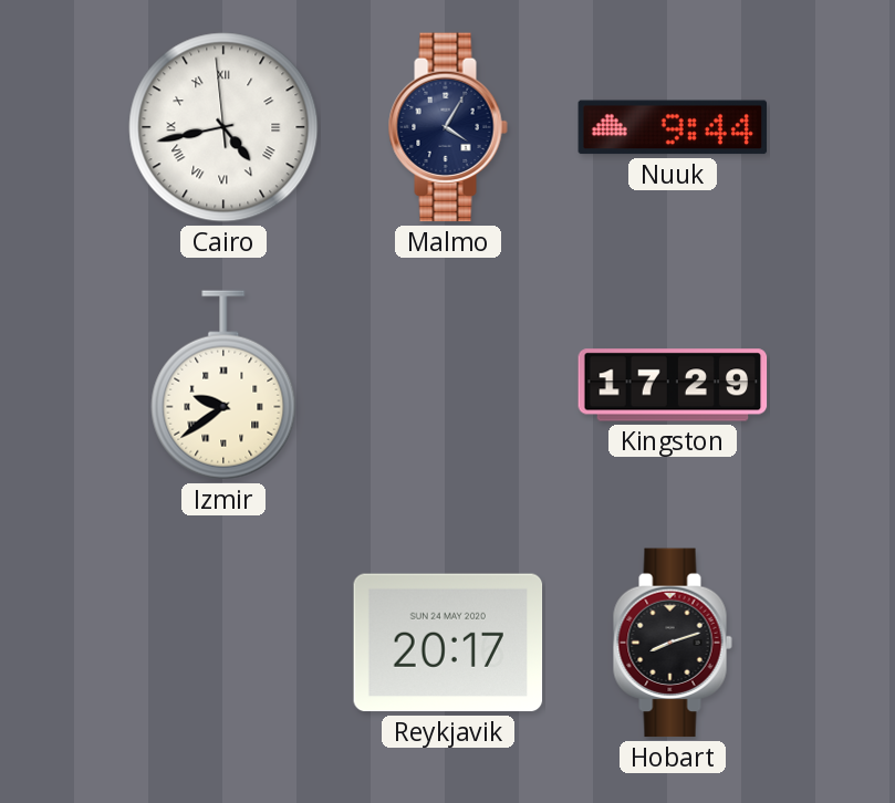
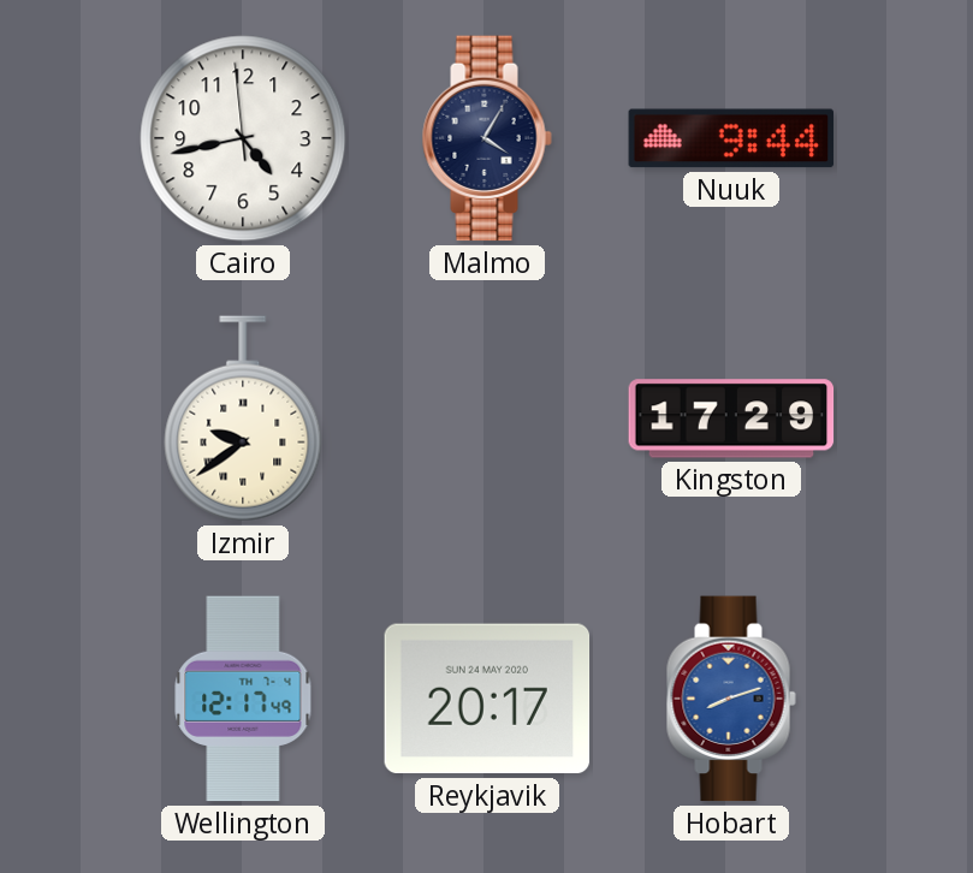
Cairo numerals: Roman -> Arabic
Wellington: none -> 12:17
Hobart dial: black -> blue
